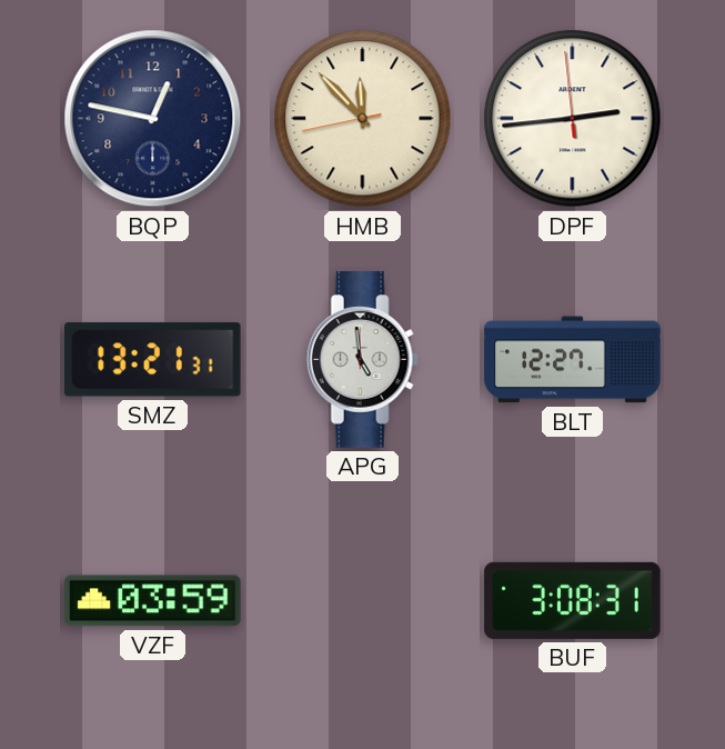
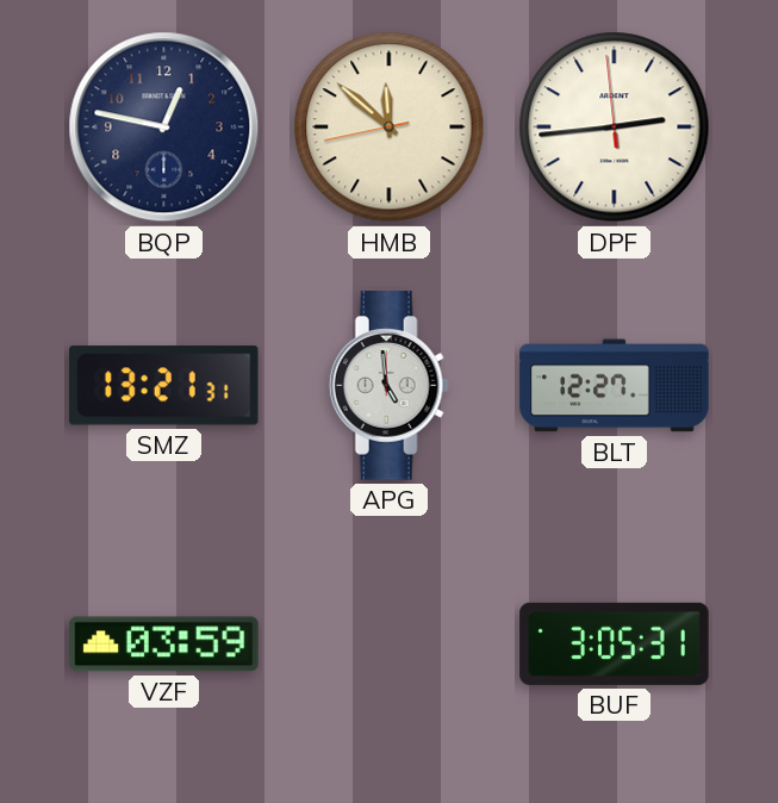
HMB: 11:52 -> 11:51
BUF: 3:08 -> 3:05
